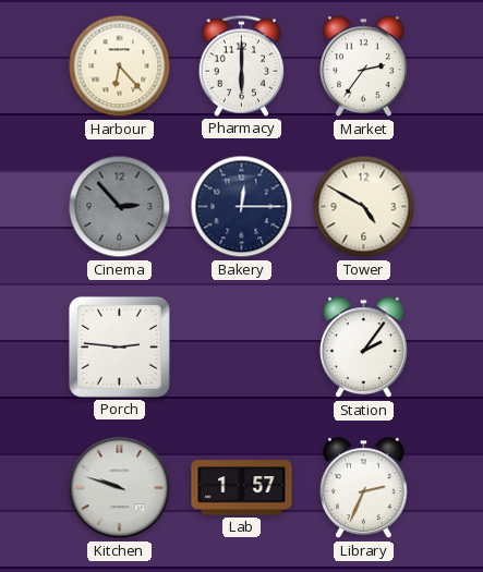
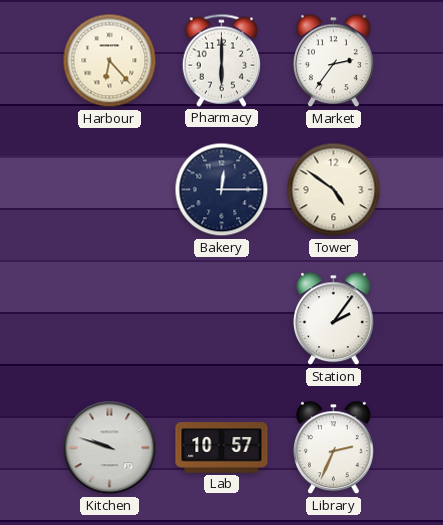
Cinema: 2:53 -> none
Tower: 4:50 -> 4:51
Porch: 2:46 -> none
Lab: 1:57 -> 10:57
